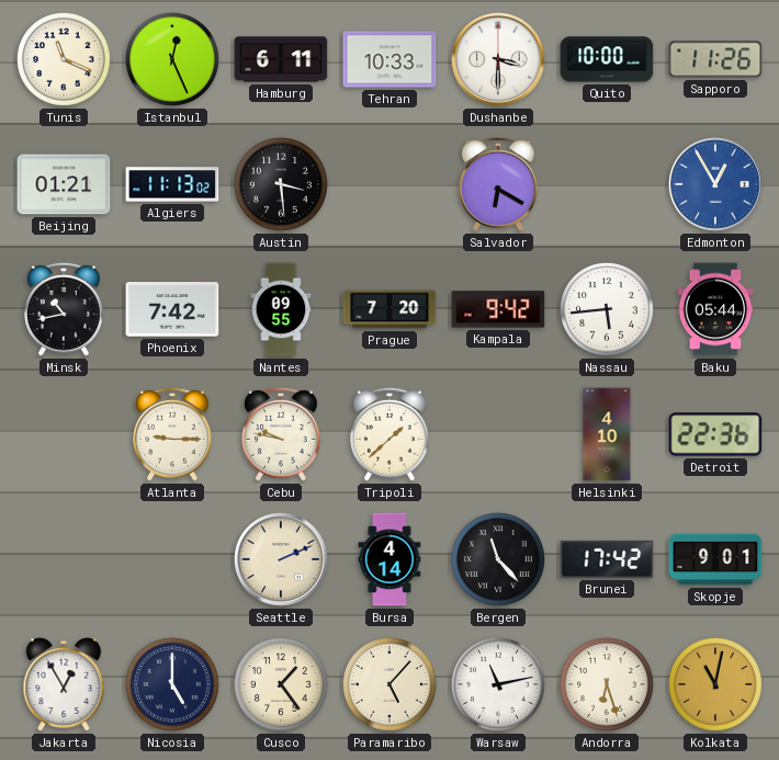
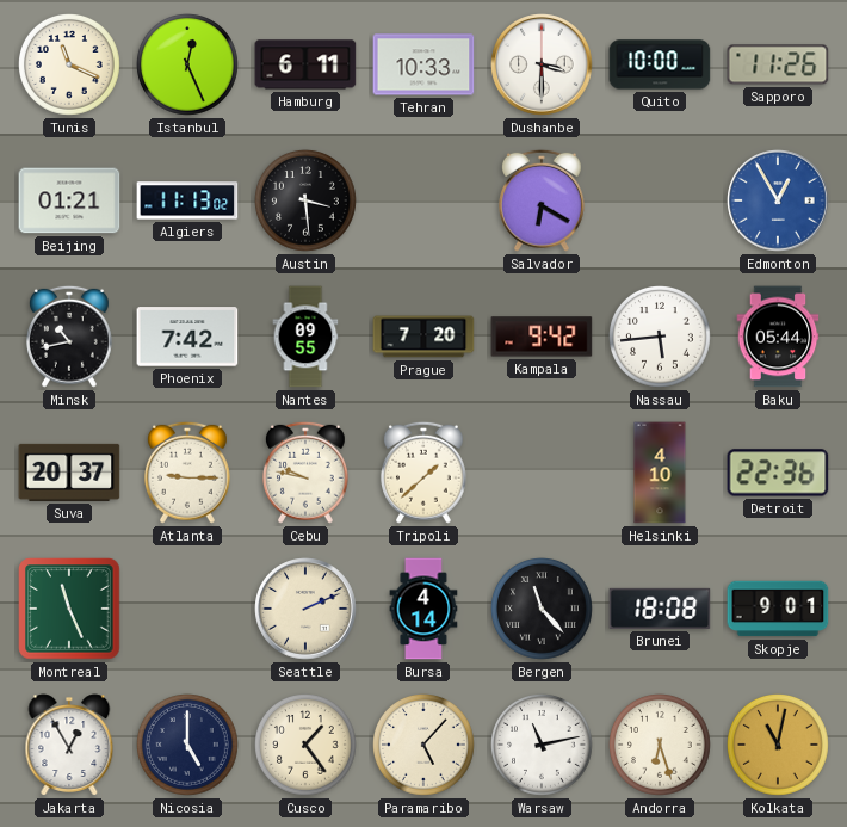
Suva: none -> 20:37
Montreal: none -> 11:26
Brunei: 17:42 -> 18:08
